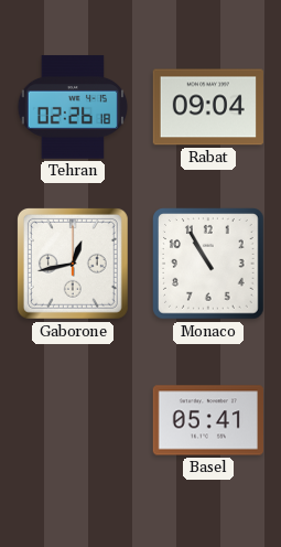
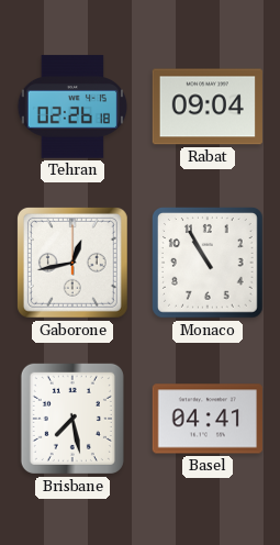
Brisbane: none -> 7:28
Basel: 05:41 -> 04:41
